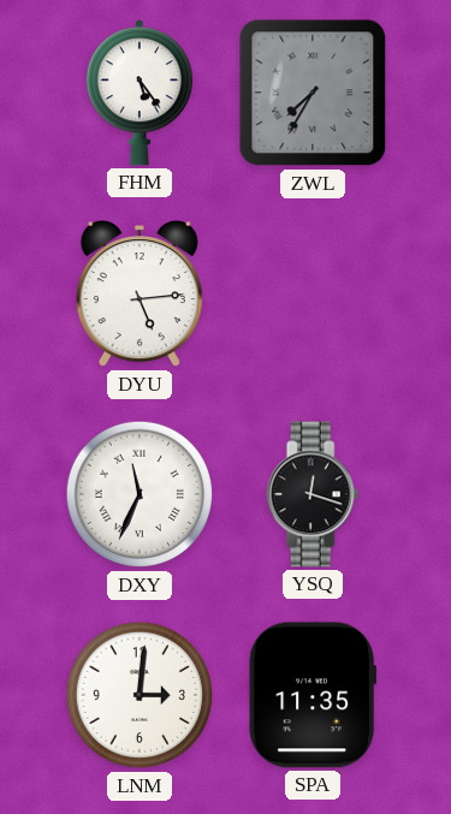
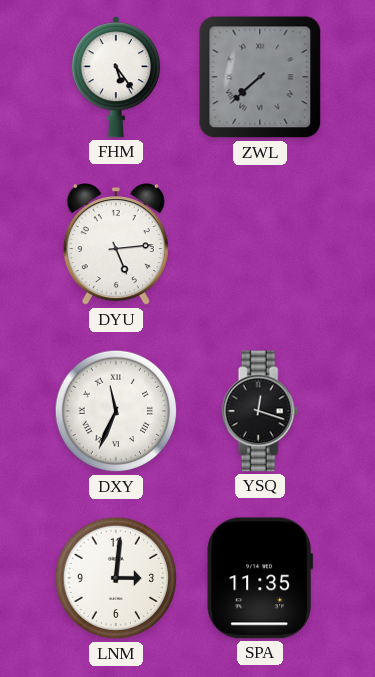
ZWL: 7:35 -> 7:38
